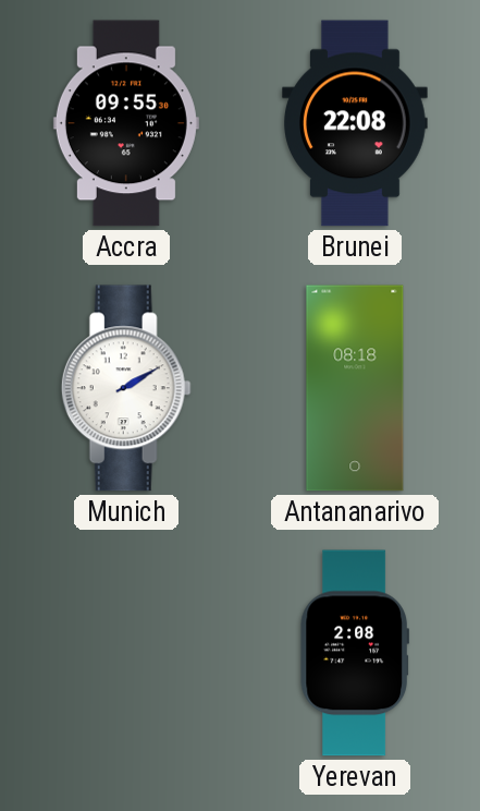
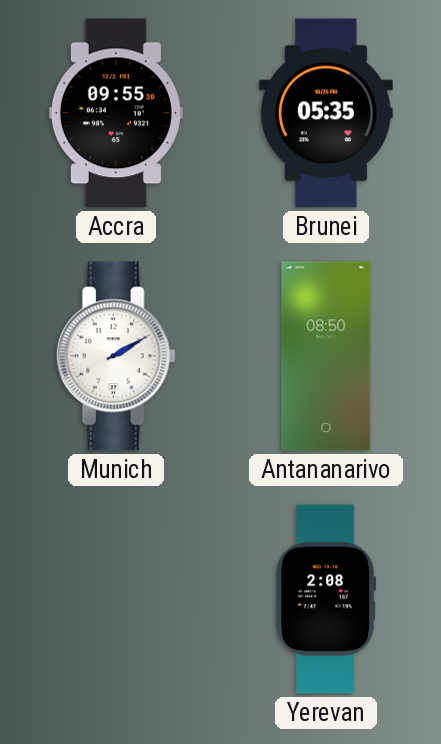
Brunei: 22:08 -> 05:35
Antananarivo: 08:18 -> 08:50
